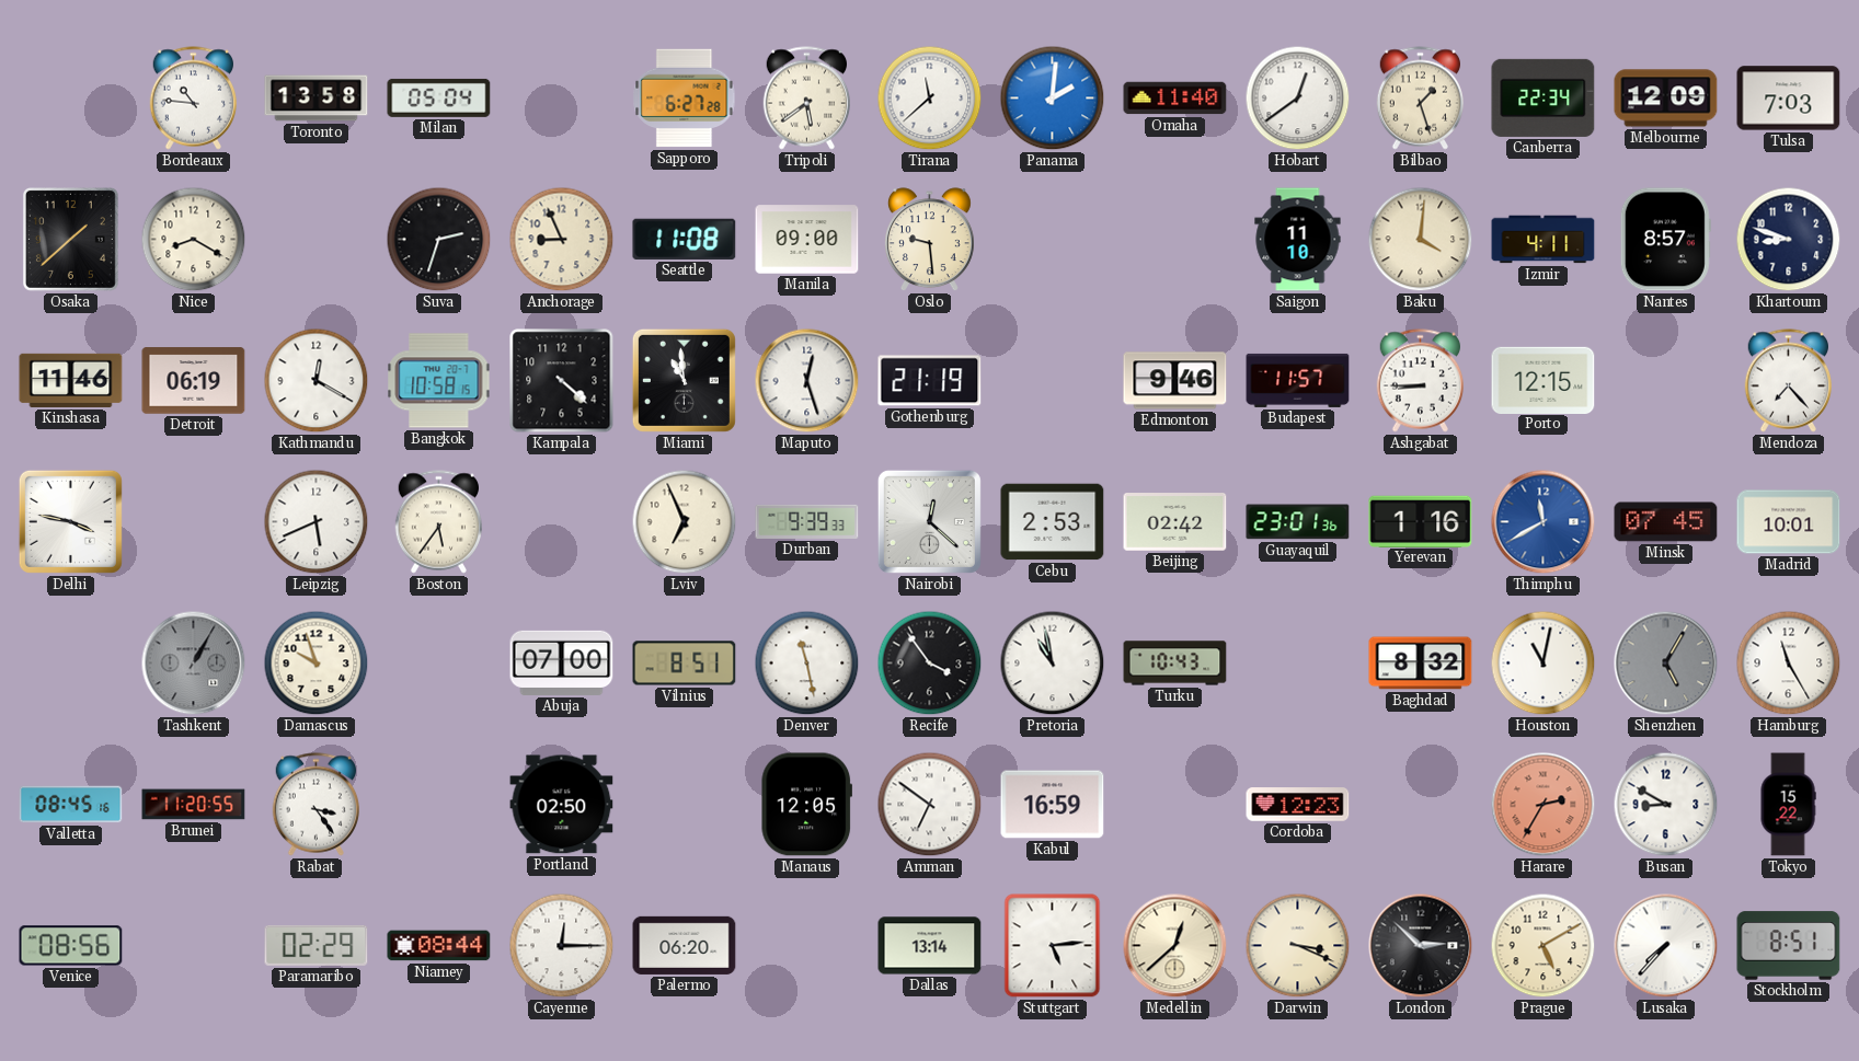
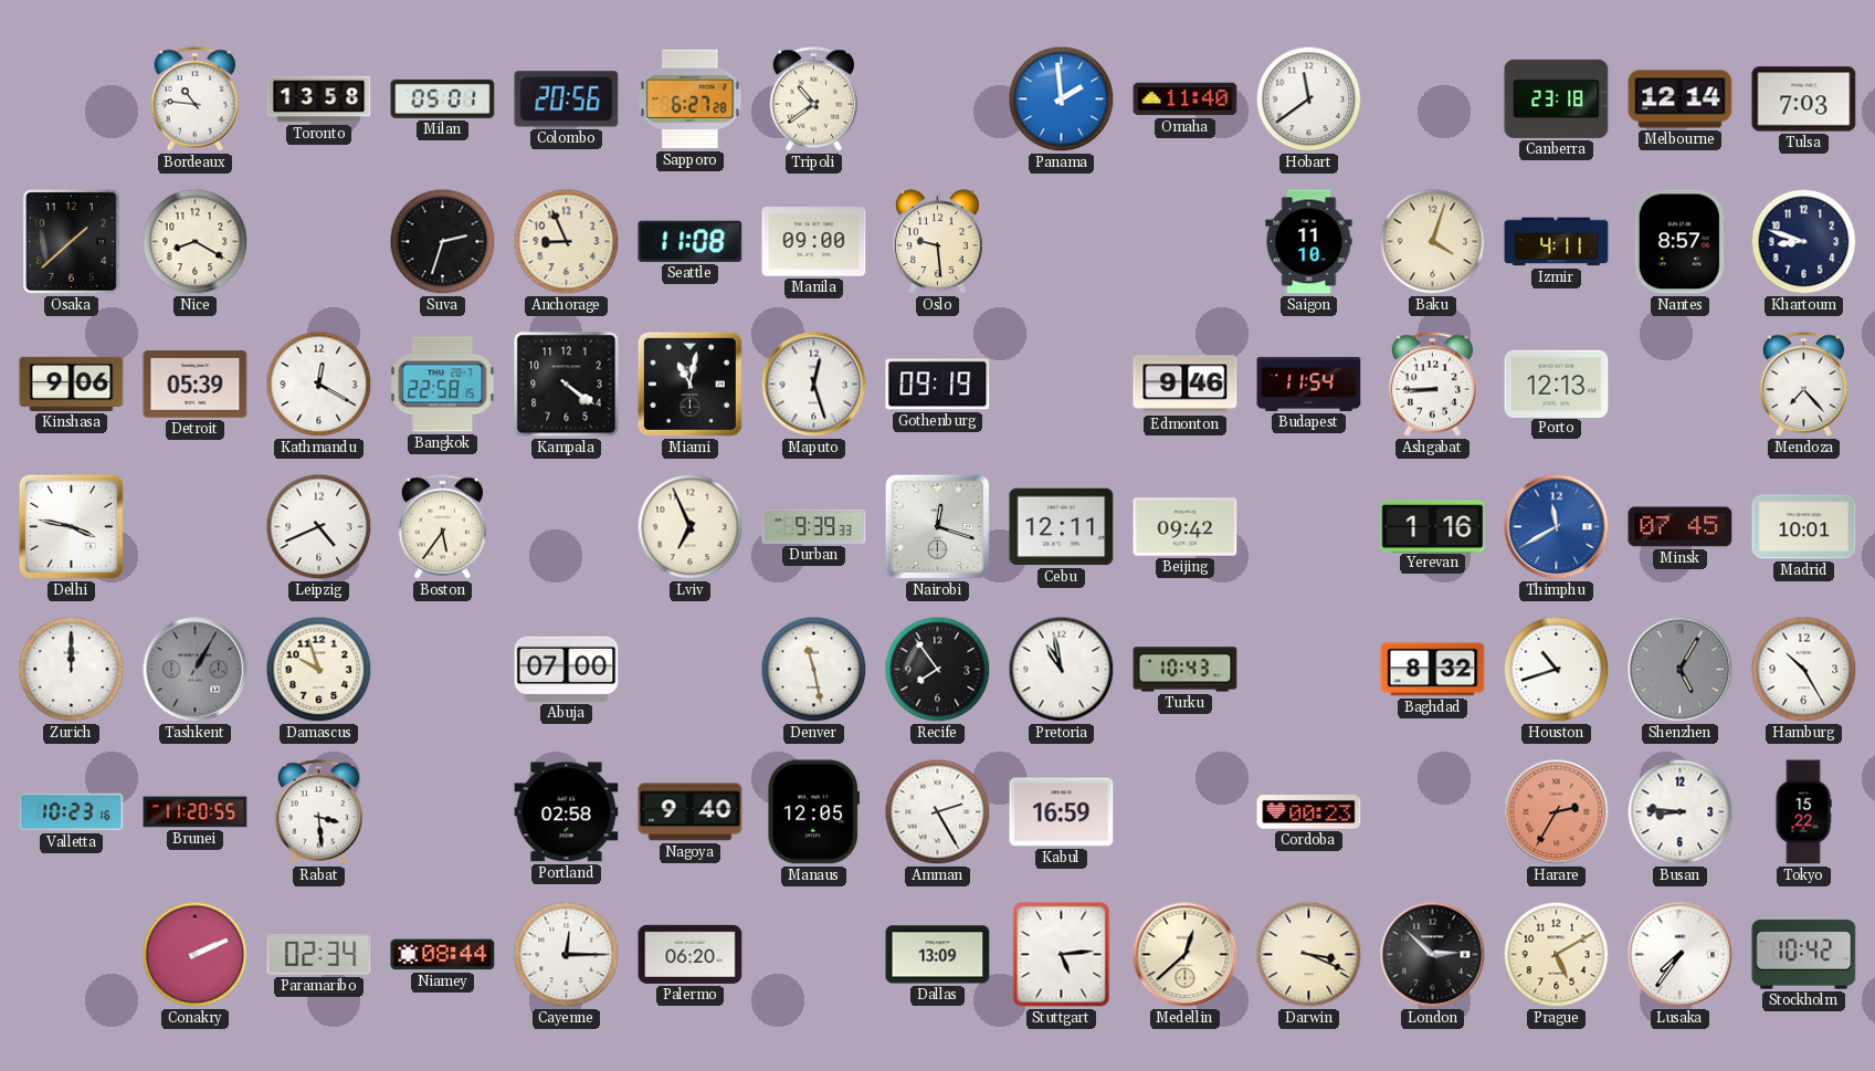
Milan: 05:04 -> 05:01
Colombo: none -> 20:56
Tripoli: 5:39 -> 10:39
Tirana: 11:38 -> none
Panama: 2:01 -> 1:59
Hobart: 12:39 -> 11:39
Bilbao: 1:27 -> none
Canberra: 22:34 -> 23:18
Melbourne: 12:09 -> 12:14
Baku: 4:01 -> 4:03
Kinshasa: 11:46 -> 9:06
Detroit: 06:19 -> 05:39
Bangkok: 10:58 -> 22:58
Kampala: 4:22 -> 4:21
Miami: 10:59 -> 11:02
Gothenburg: 21:19 -> 09:19
Budapest: 11:57 -> 11:54
Porto: 12:15 -> 12:13
Leipzig: 5:41 -> 4:41
Nairobi: 12:22 -> 12:18
Cebu: 2:53 -> 12:11
Beijing: 02:42 -> 09:42
Guayaquil: 23:01 -> none
Zurich: none -> 12:00
Vilnius: 8:51 -> none
Recife: 3:54 -> 7:54
Houston: 11:02 -> 10:42
Hamburg: 11:25 -> 10:25
Valletta: 08:45 -> 10:23
Rabat: 3:24 -> 3:29
Portland: 02:50 -> 02:58
Nagoya: none -> 9:40
Amman: 6:51 -> 2:25
Cordoba: 12:23 -> 00:23
Busan: 8:50 -> 8:46
Venice: 08:56 -> none
Conakry: none -> 2:11
Paramaribo: 02:29 -> 02:34
Dallas: 13:14 -> 13:09
Lusaka: 7:37 -> 7:36
Stockholm: 8:51 -> 10:42
